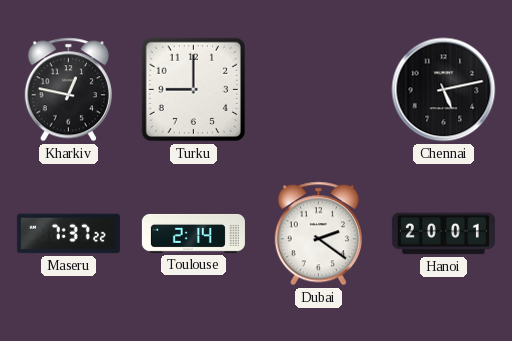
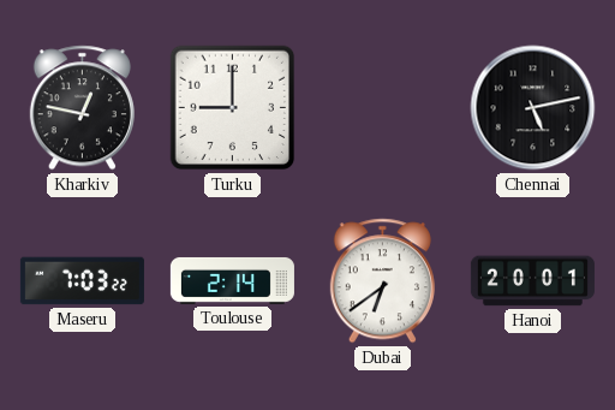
Maseru: 7:37 -> 7:03
Dubai: 2:21 -> 6:39
